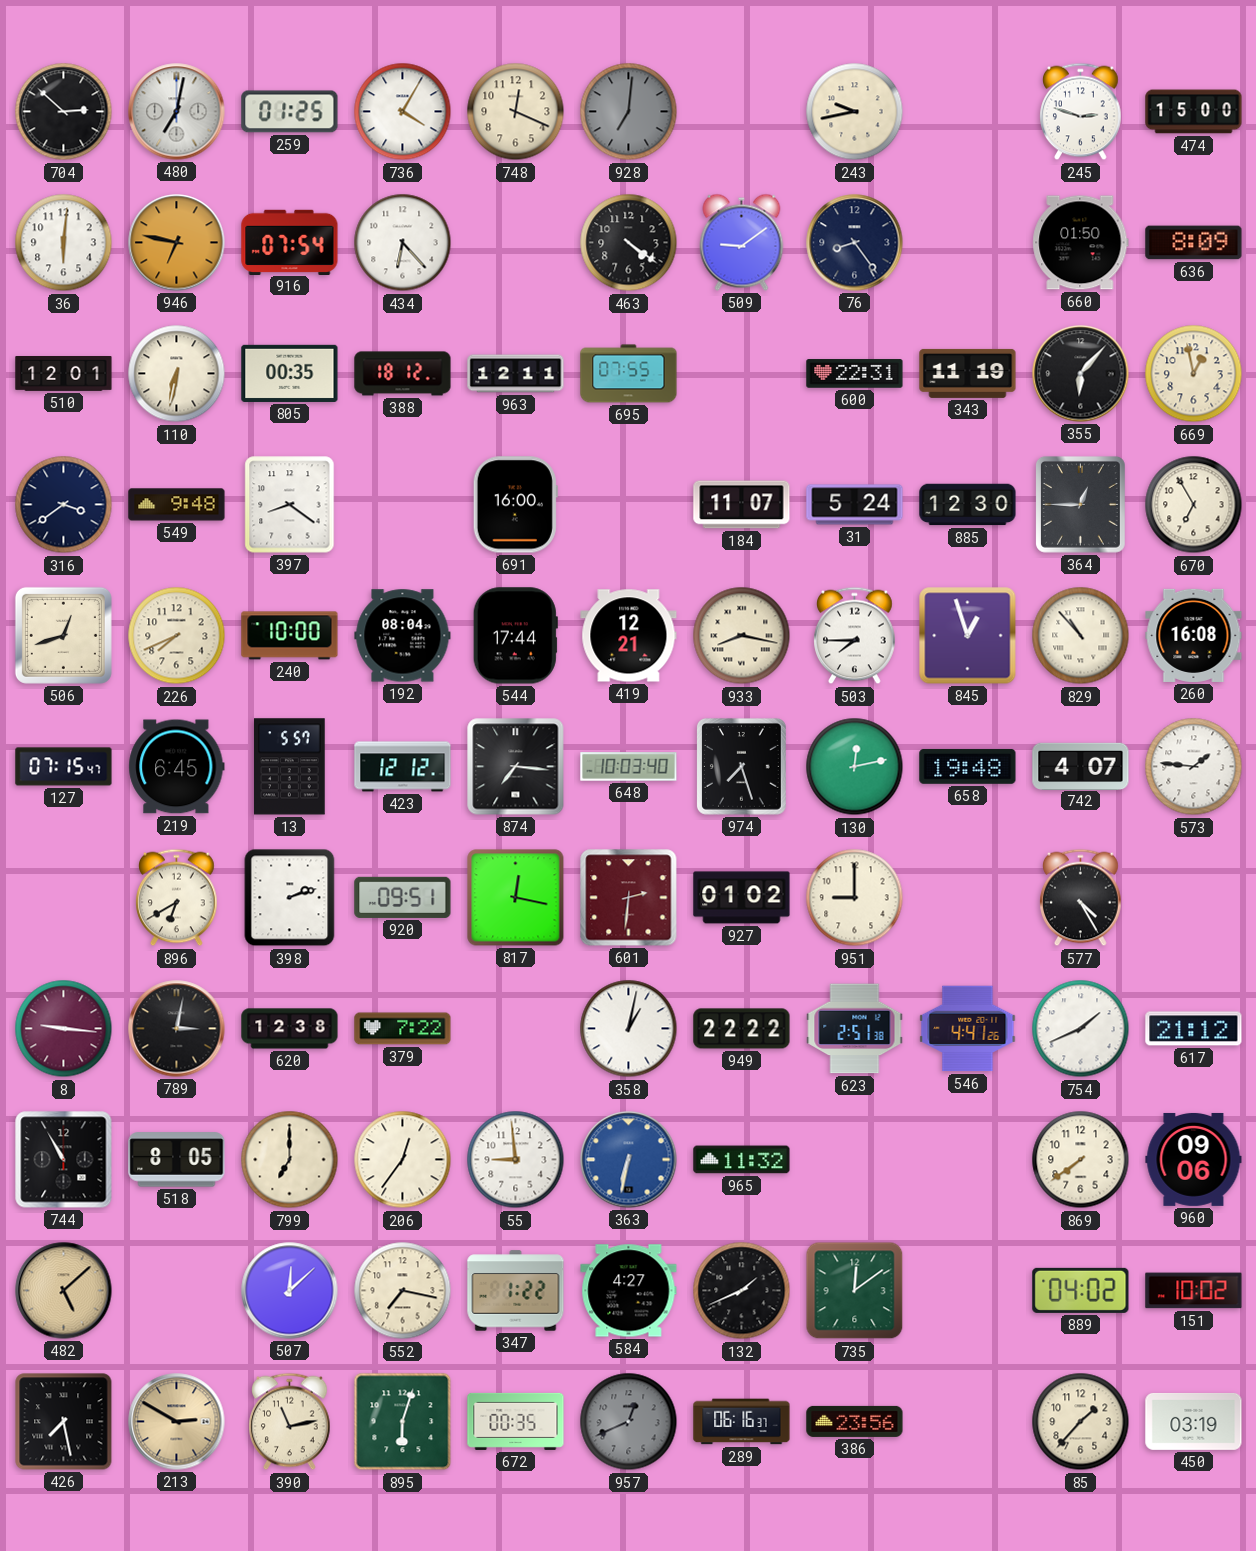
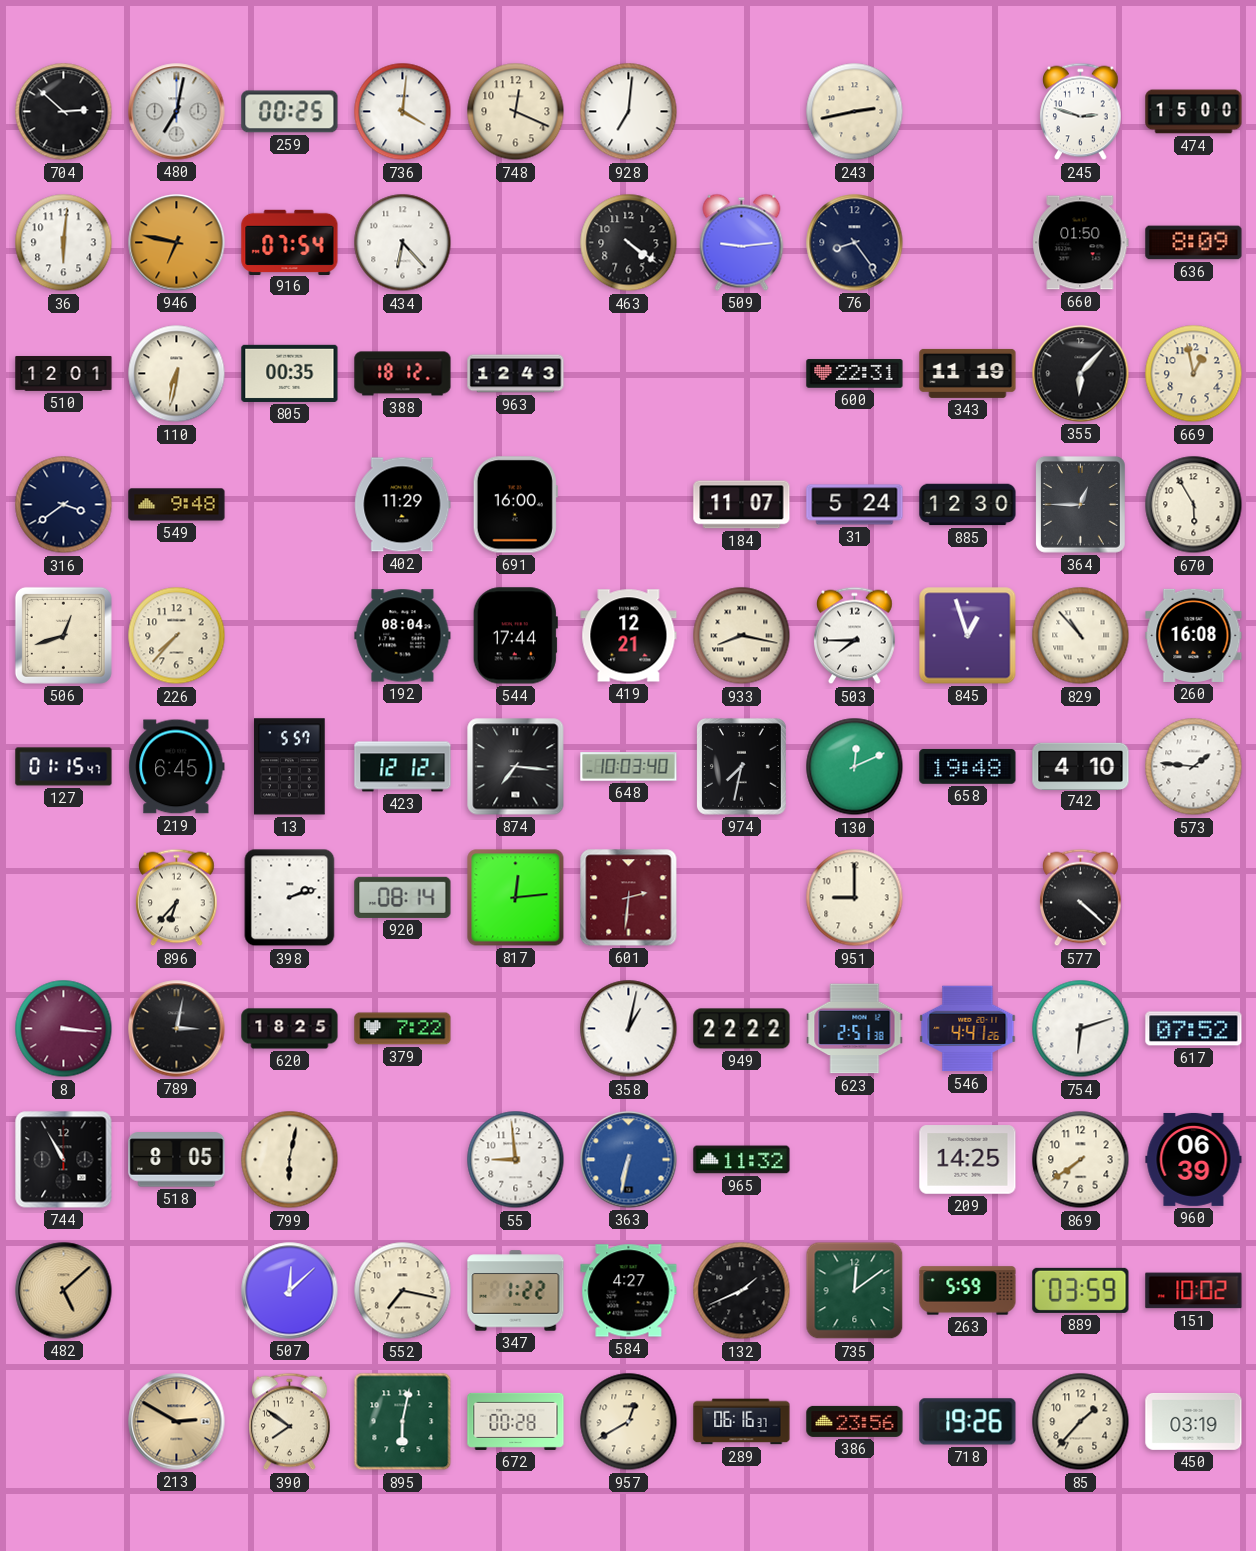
259: 01:25 -> 00:25
736: 4:05 -> 4:01
928 dial: grey -> white
243: 9:43 -> 2:43
509: 9:09 -> 9:14
963: 12:11 -> 12:43
695: 07:55 -> none
397: 8:21 -> none
402: none -> 11:29
670: 6:55 -> 5:55
226: 7:41 -> 7:37
240: 10:00 -> none
127: 07:15 -> 01:15
974: 7:27 -> 7:32
130: 12:13 -> 12:11
742: 4:07 -> 4:10
896: 6:40 -> 6:37
920: 09:51 -> 08:14
817: 12:17 -> 12:14
927: 01:02 -> none
577: 4:25 -> 4:22
8: 9:16 -> 3:16
620: 12:38 -> 18:25
754: 1:41 -> 6:12
617: 21:12 -> 07:52
799: 7:00 -> 6:02
206: 12:36 -> none
209: none -> 14:25
960: 09:06 -> 06:39
263: none -> 5:59
889: 04:02 -> 03:59
426: 7:28 -> none
390: 11:13 -> 7:51
895: 6:03 -> 6:02
672: 00:35 -> 00:28
957: 12:41 -> 12:40
957 dial: grey -> cream
718: none -> 19:26
